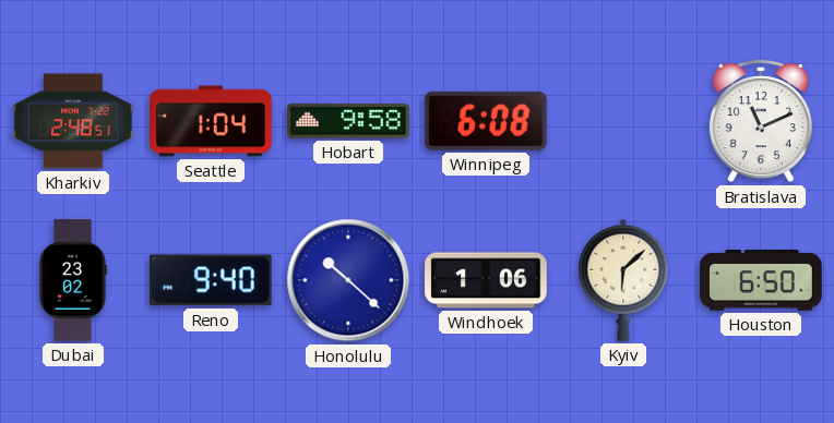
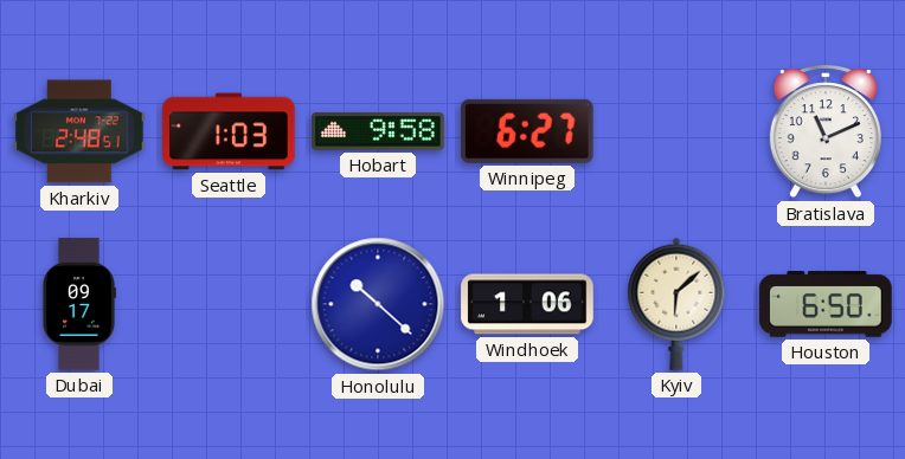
Seattle: 1:04 -> 1:03
Winnipeg: 6:08 -> 6:27
Dubai: 23:02 -> 09:17
Reno: 9:40 -> none
